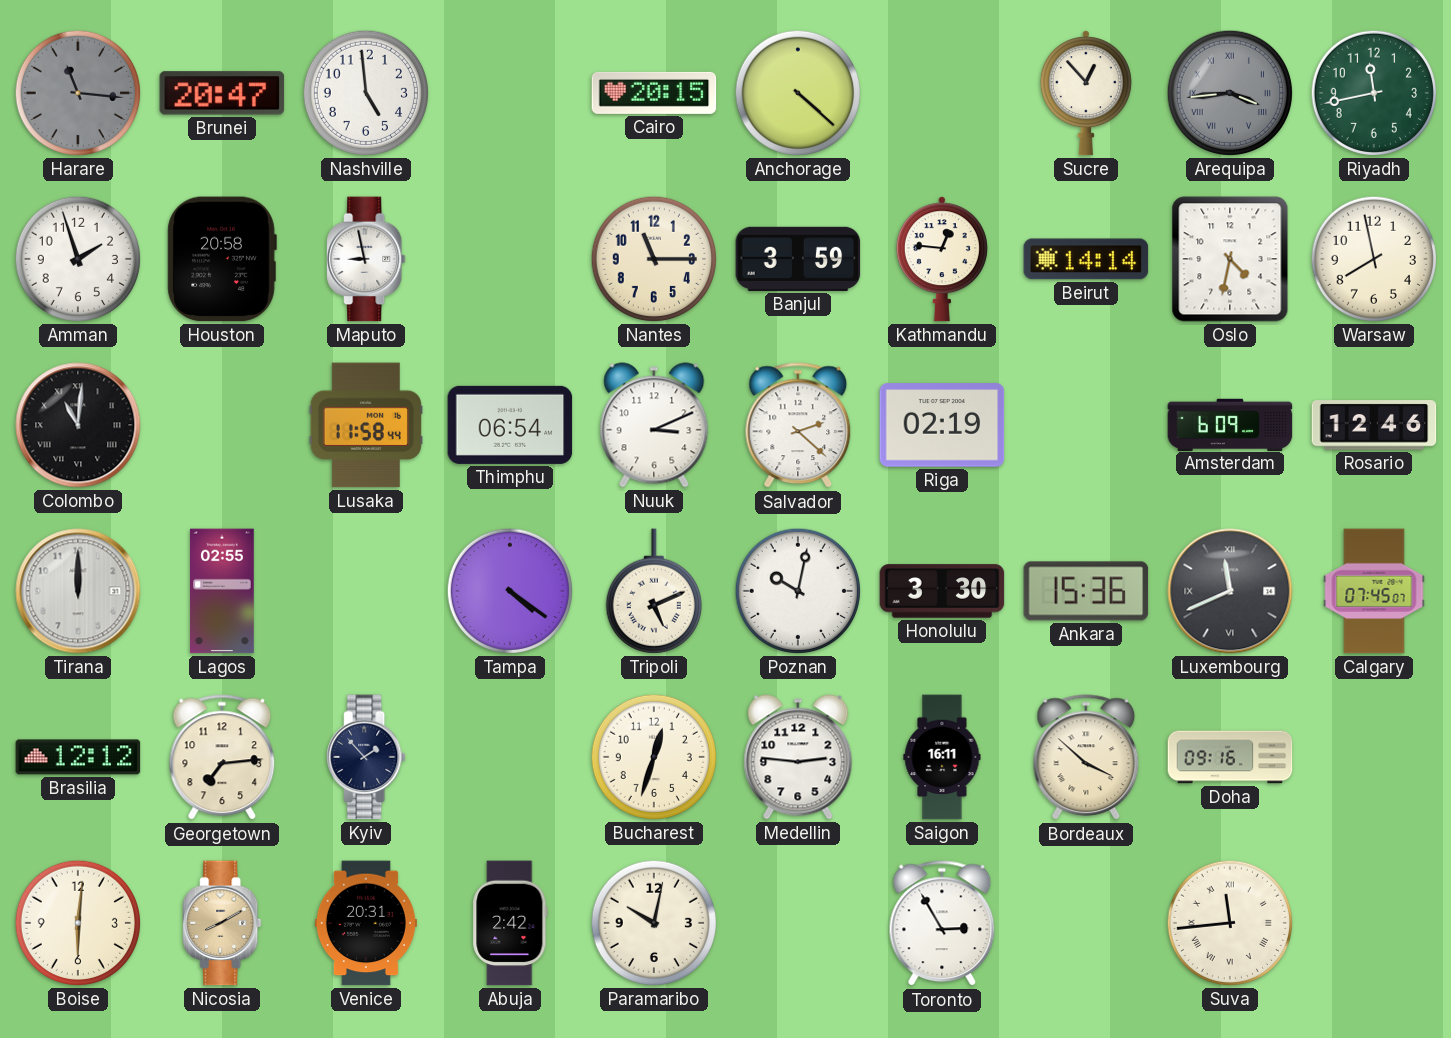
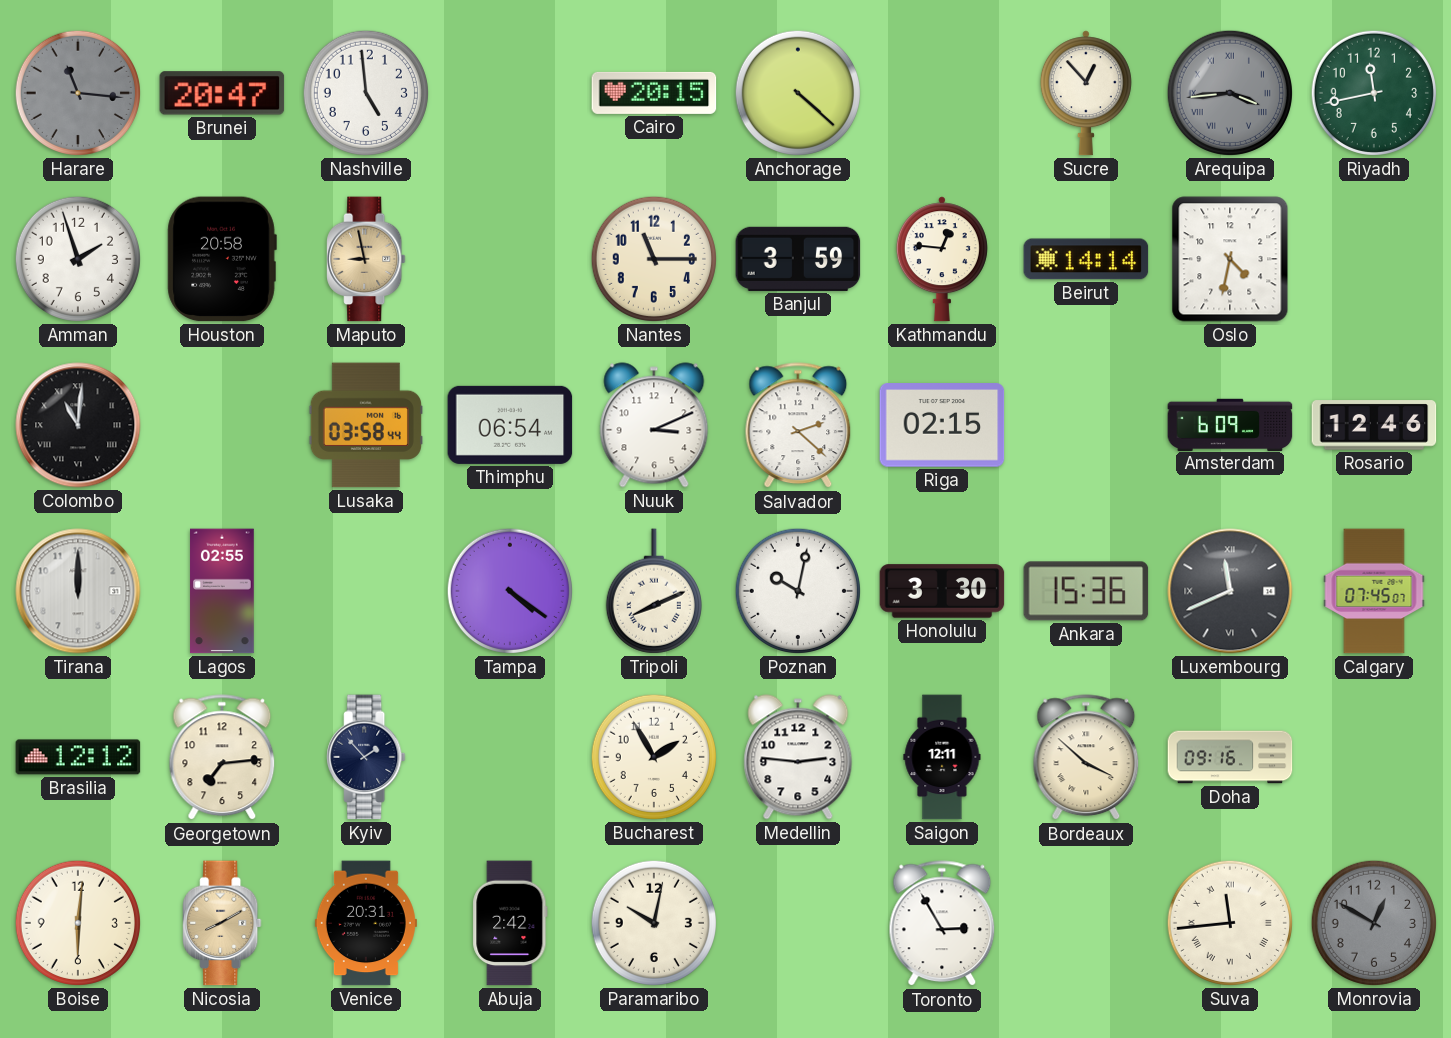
Maputo dial: white -> champagne
Warsaw: 7:58 -> none
Lusaka: 11:58 -> 03:58
Riga: 02:19 -> 02:15
Tripoli: 5:11 -> 8:11
Bucharest: 12:33 -> 1:55
Saigon: 16:11 -> 12:11
Monrovia: none -> 12:50
